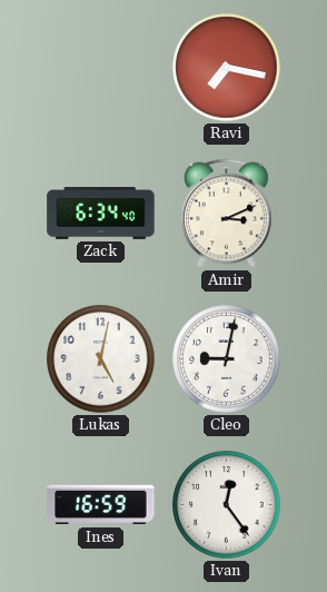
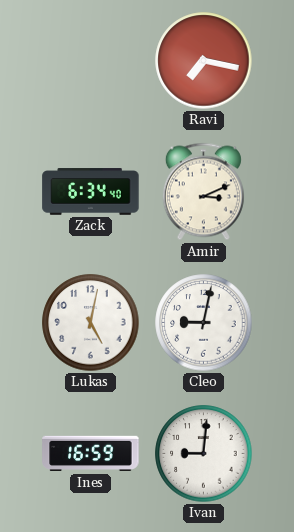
Ivan: 12:24 -> 9:01
